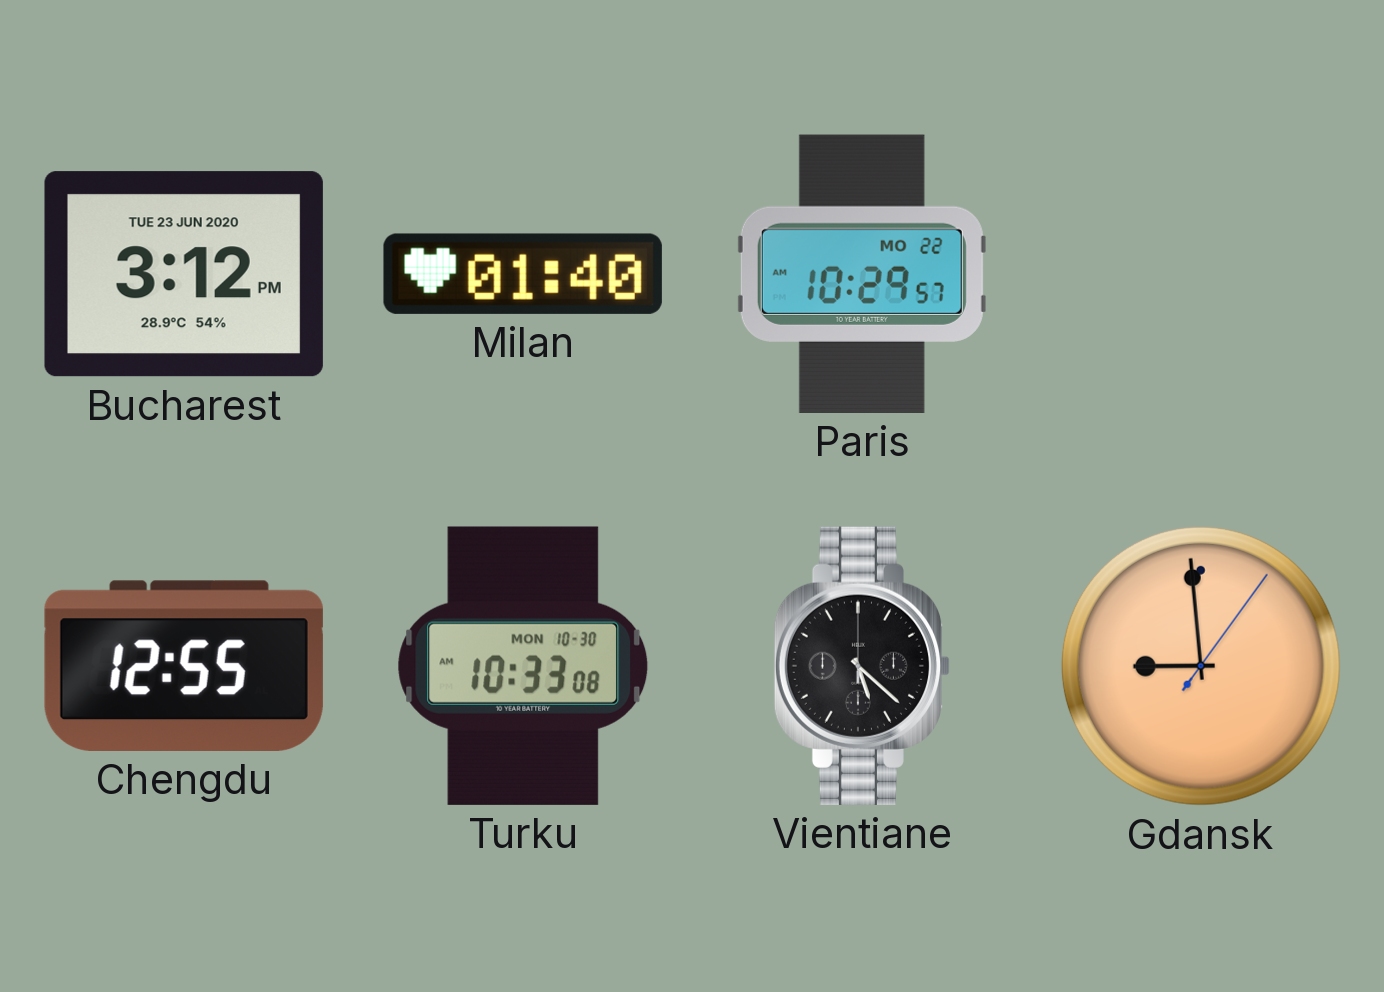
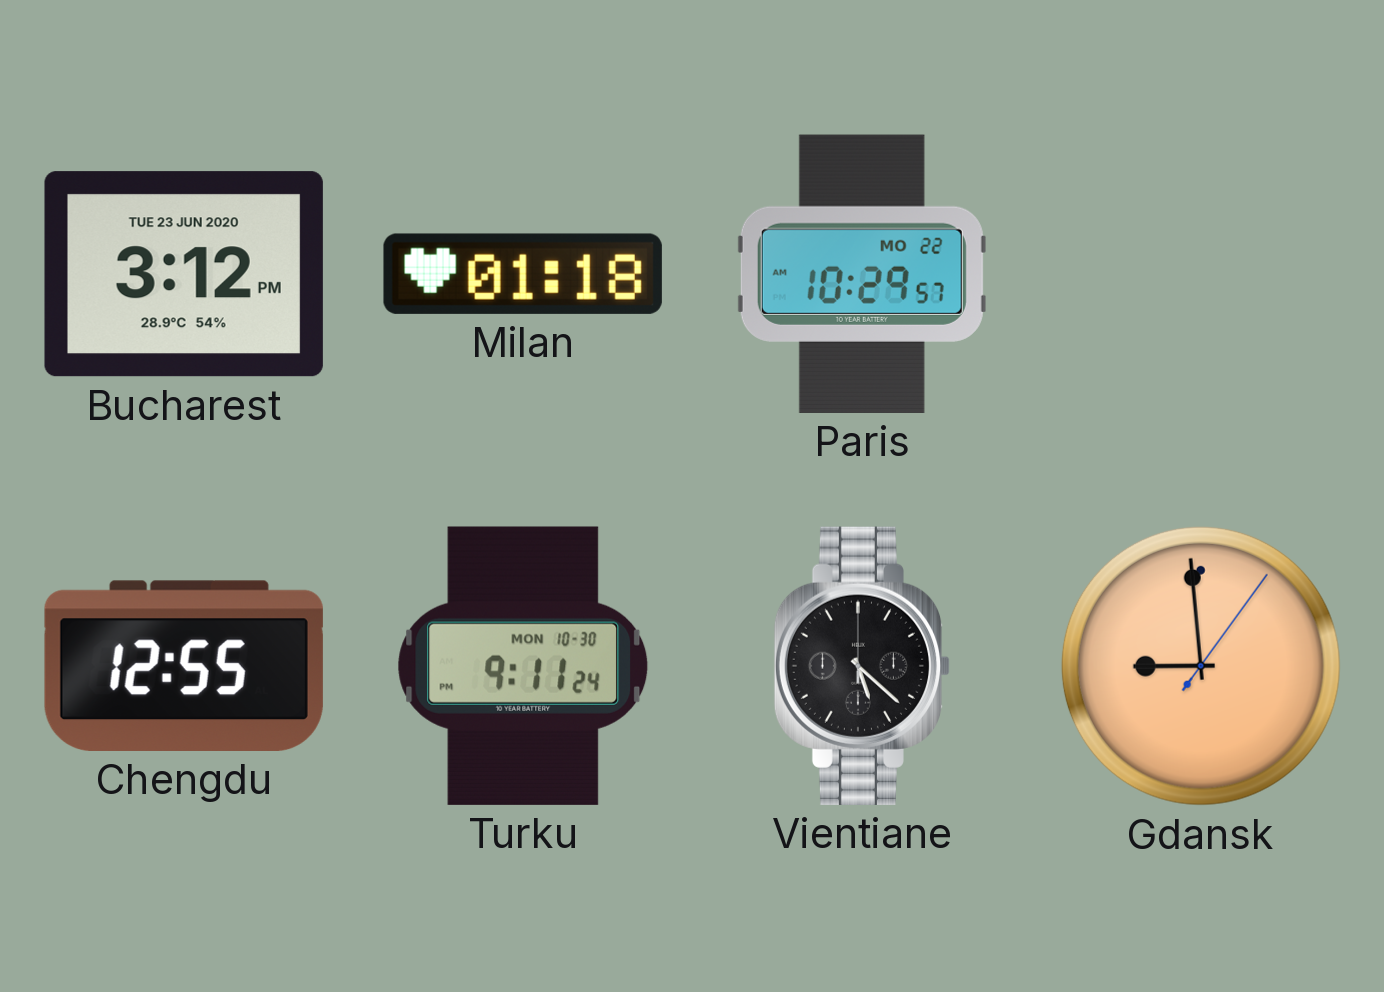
Milan: 01:40 -> 01:18
Turku: 10:33 -> 9:11
